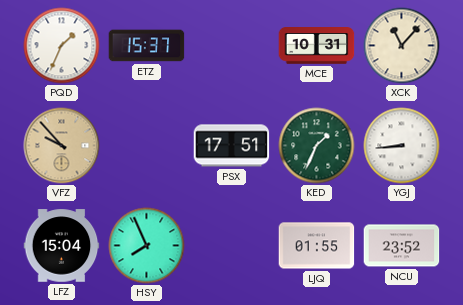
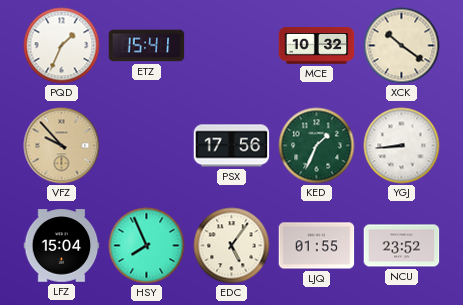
ETZ: 15:37 -> 15:41
MCE: 10:31 -> 10:32
XCK: 11:07 -> 10:21
PSX: 17:51 -> 17:56
EDC: none -> 5:06
